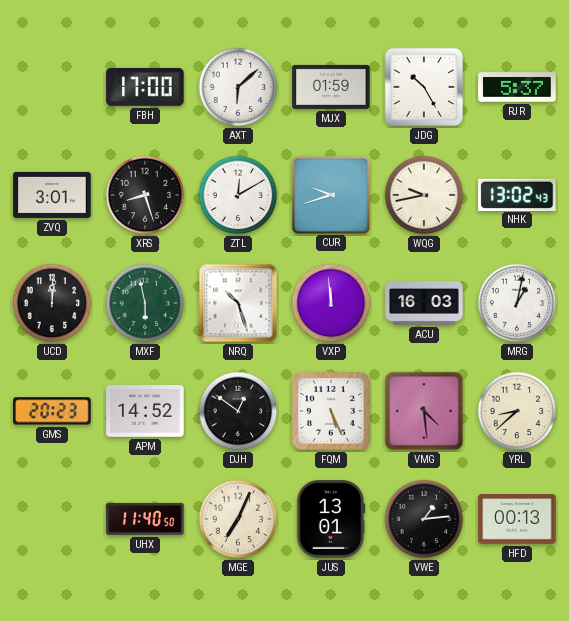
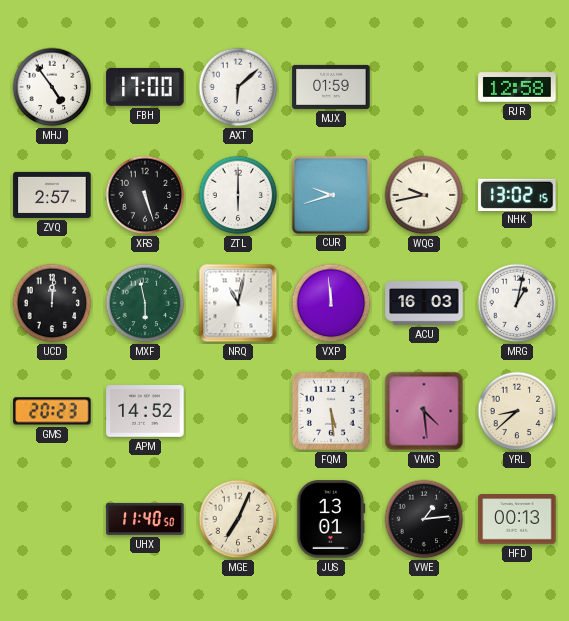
MHJ: none -> 4:54
JDG: 10:25 -> none
RJR: 5:37 -> 12:58
ZVQ: 3:01 -> 2:57
XRS: 8:27 -> 5:27
ZTL: 12:10 -> 6:00
NHK: 13:02:43 -> 13:02:15
NRQ: 10:27 -> 11:02
DJH: 12:51 -> none
FQM: 5:26 -> 5:29
